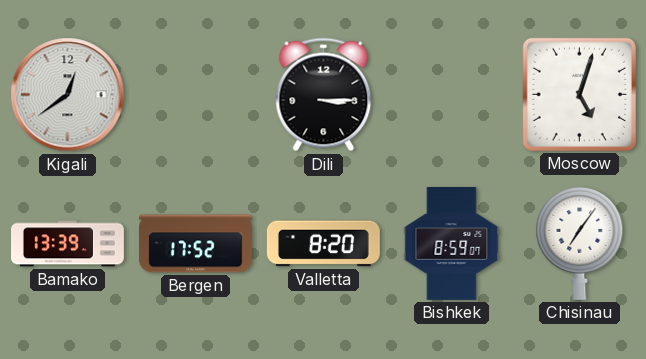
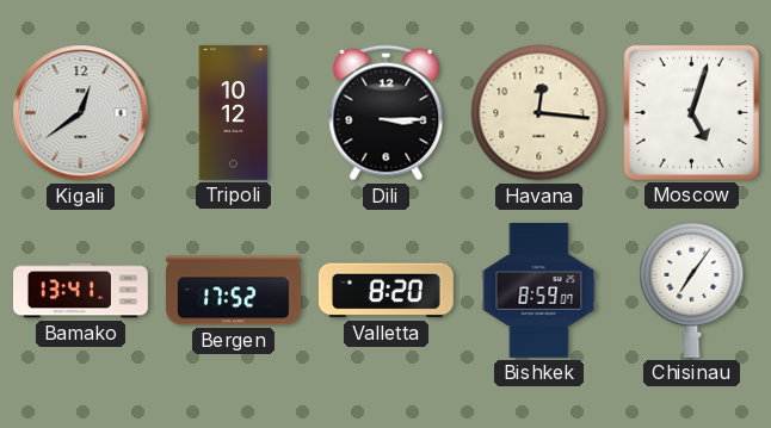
Tripoli: none -> 10:12
Havana: none -> 12:16
Bamako: 13:39 -> 13:41
